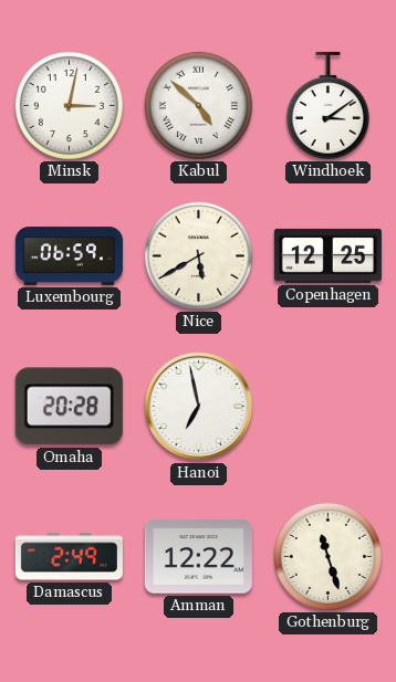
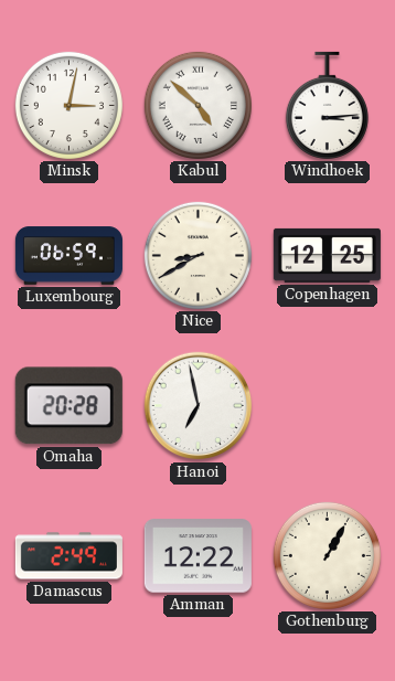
Windhoek: 3:09 -> 3:14
Nice: 5:40 -> 8:40
Gothenburg: 11:27 -> 1:05
